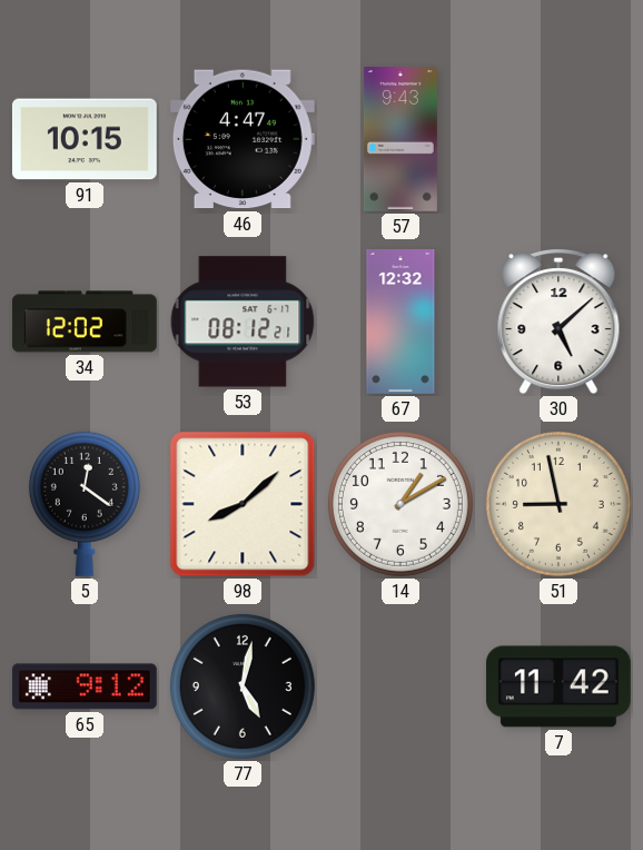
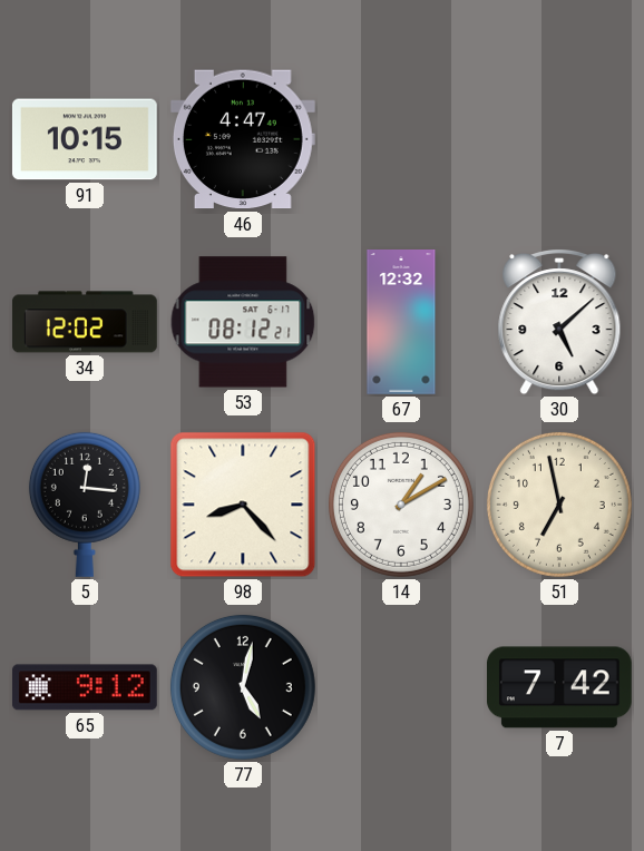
57: 9:43 -> none
5: 12:21 -> 12:16
98: 8:08 -> 8:23
51: 8:58 -> 6:58
7: 11:42 -> 7:42
